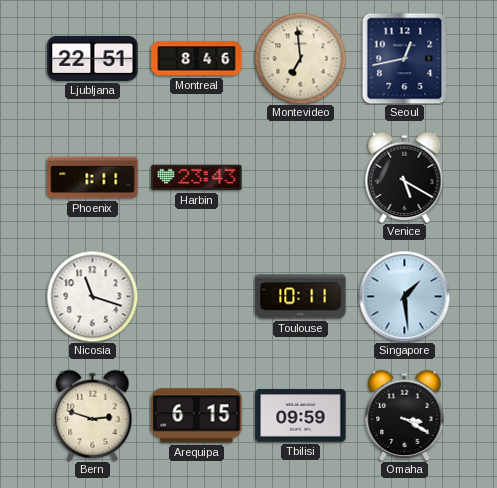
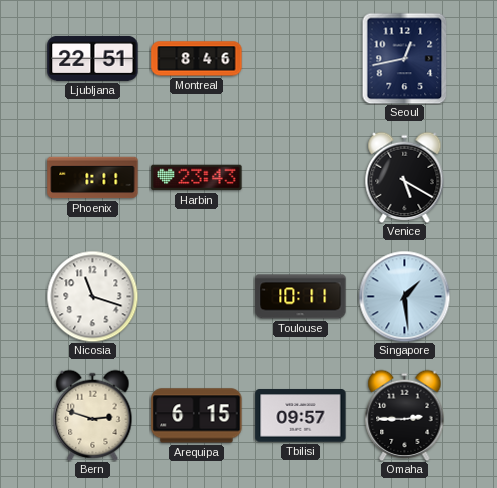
Montevideo: 6:59 -> none
Tbilisi: 09:59 -> 09:57
Omaha: 3:20 -> 2:45
